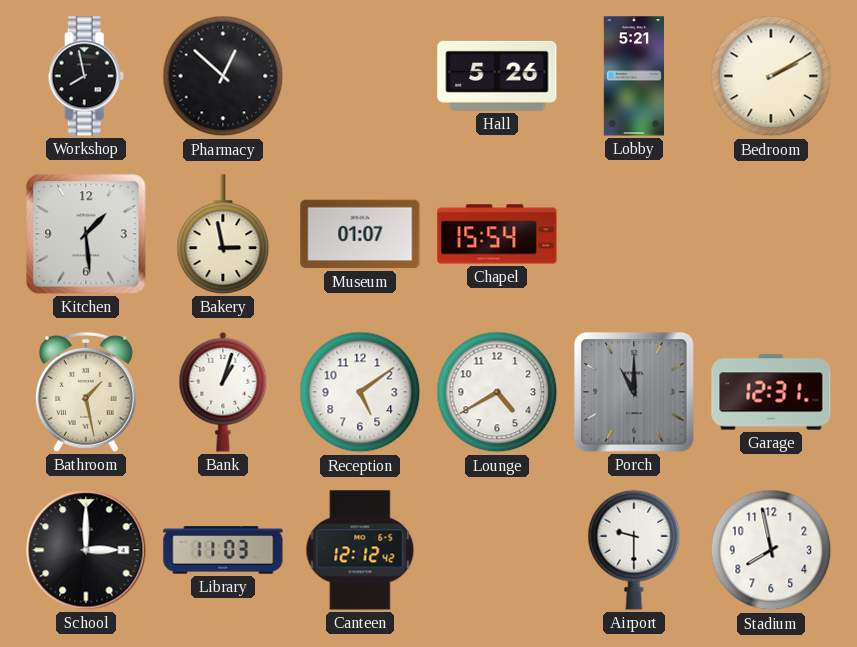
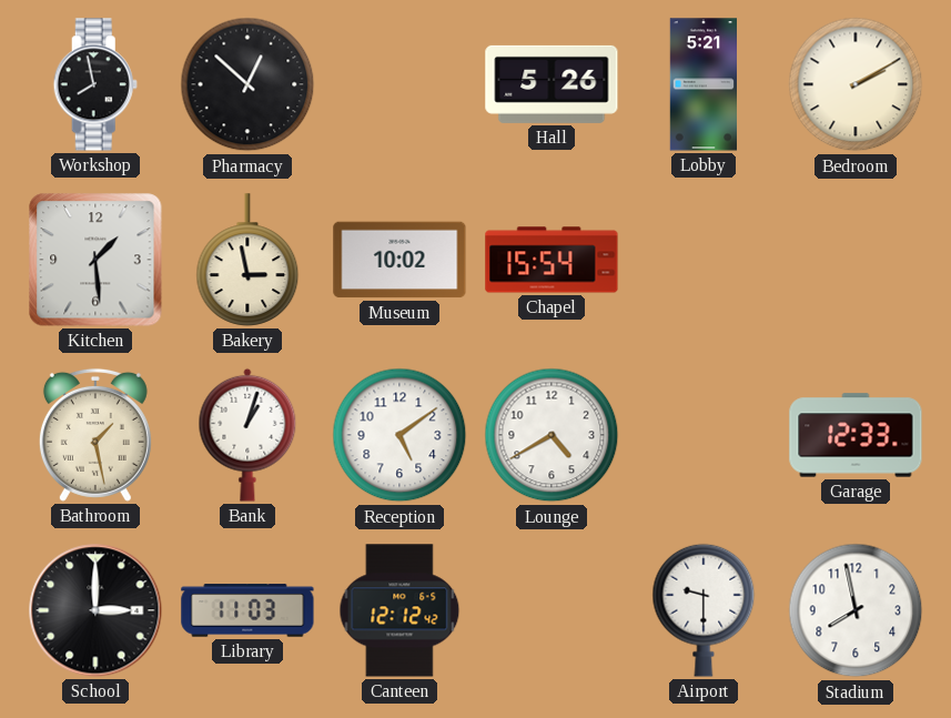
Museum: 01:07 -> 10:02
Porch: 11:00 -> none
Garage: 12:31 -> 12:33
